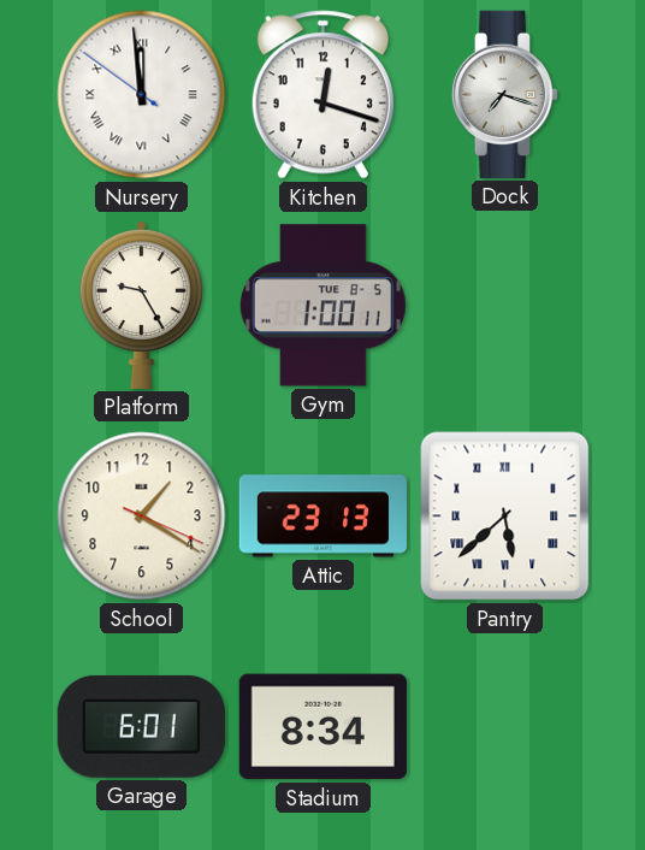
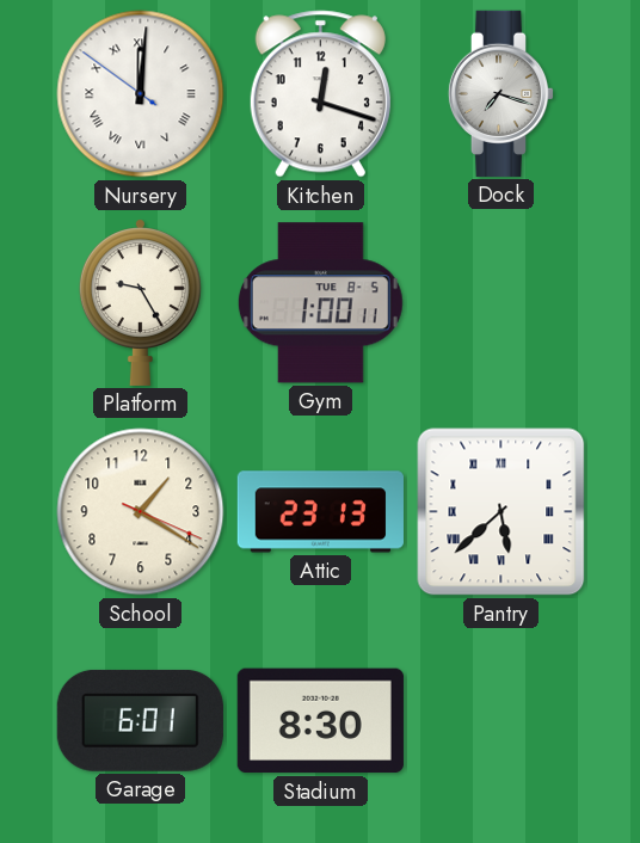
Nursery: 11:58 -> 12:00
Stadium: 8:34 -> 8:30
